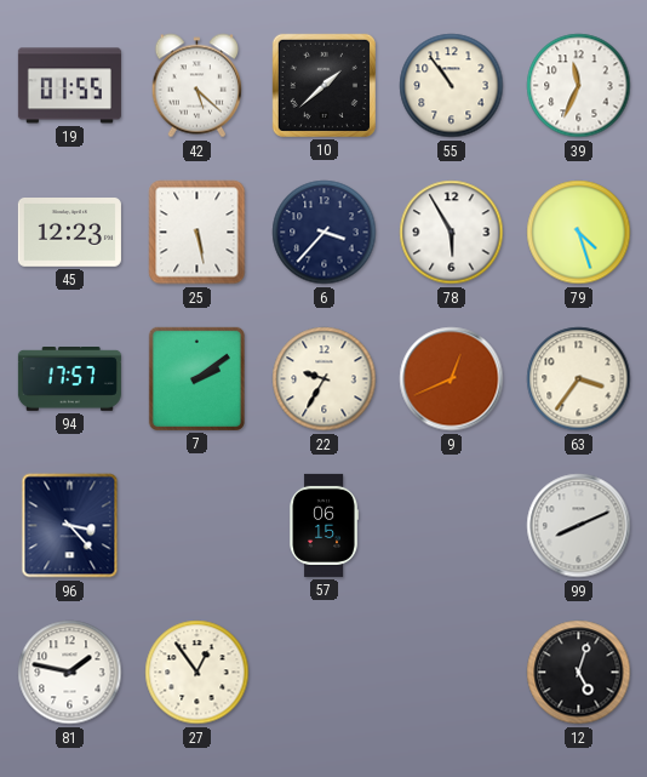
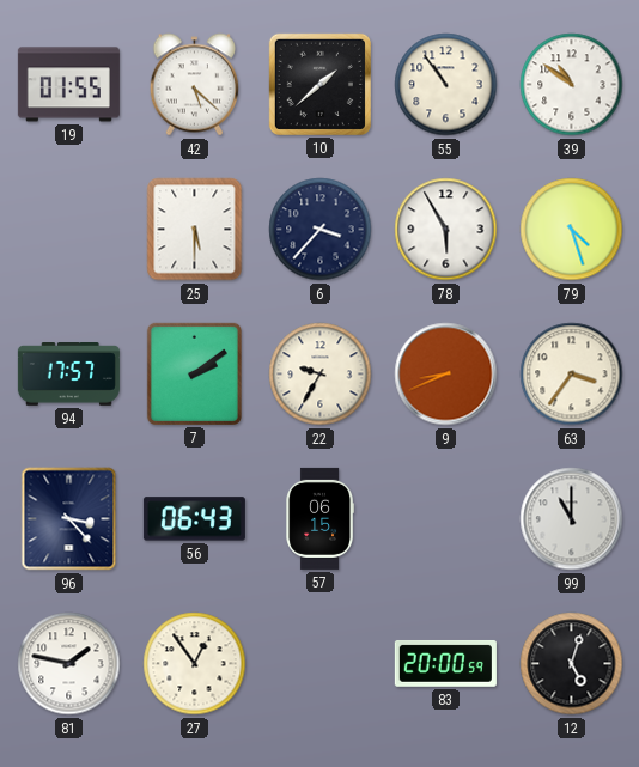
39: 11:34 -> 10:51
45: 12:23 -> none
25: 5:28 -> 5:30
9: 12:41 -> 8:41
56: none -> 06:43
99: 8:11 -> 11:00
83: none -> 20:00
